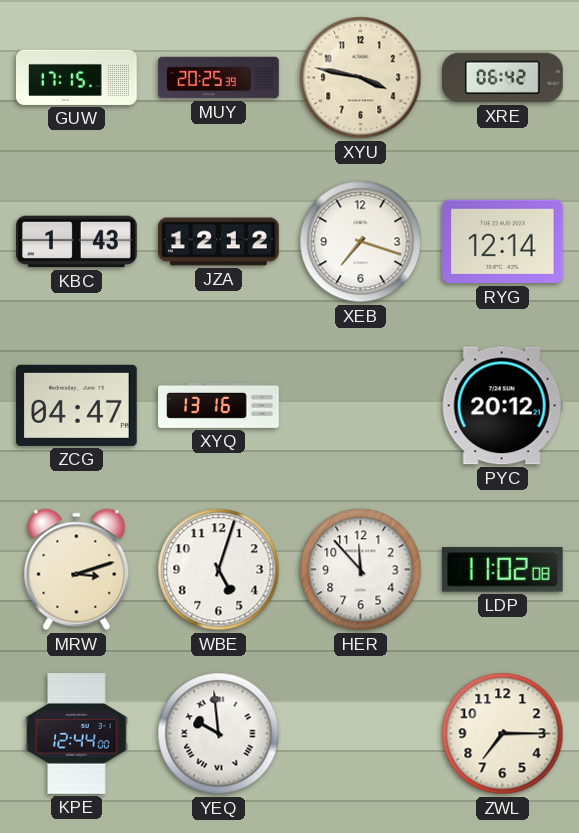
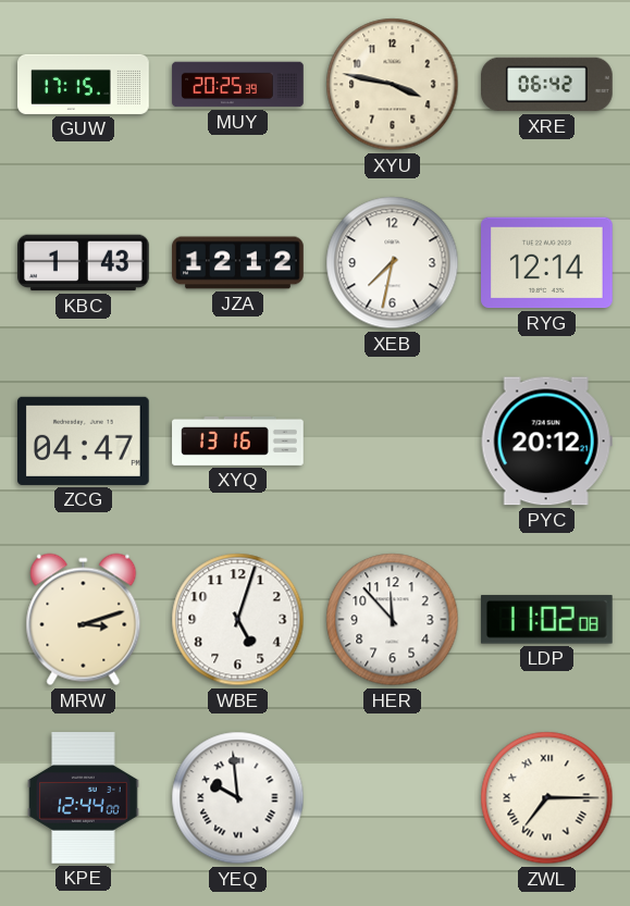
XEB: 7:18 -> 7:32
ZWL numerals: Arabic -> Roman
